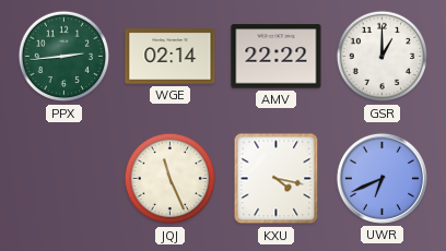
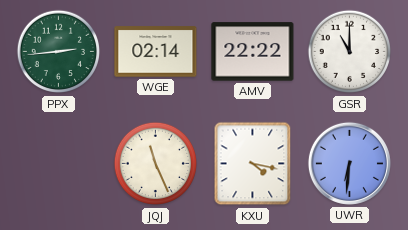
GSR: 1:00 -> 11:00
UWR: 6:41 -> 6:31
